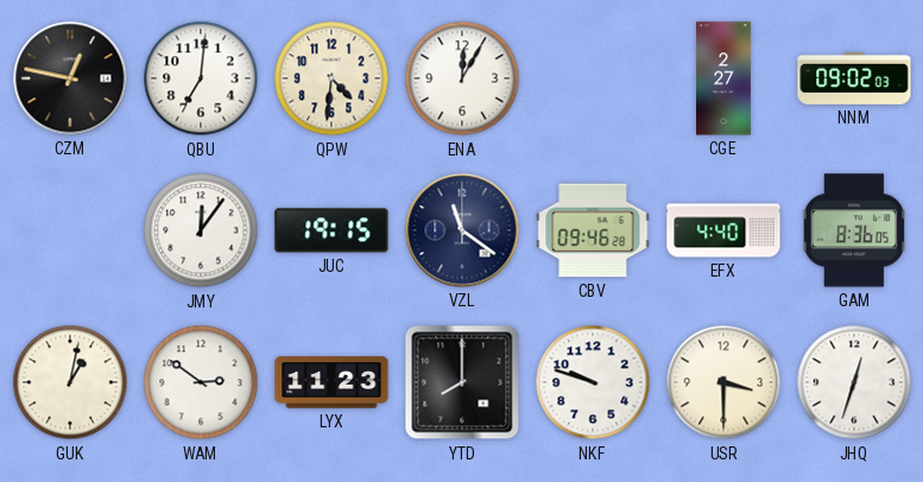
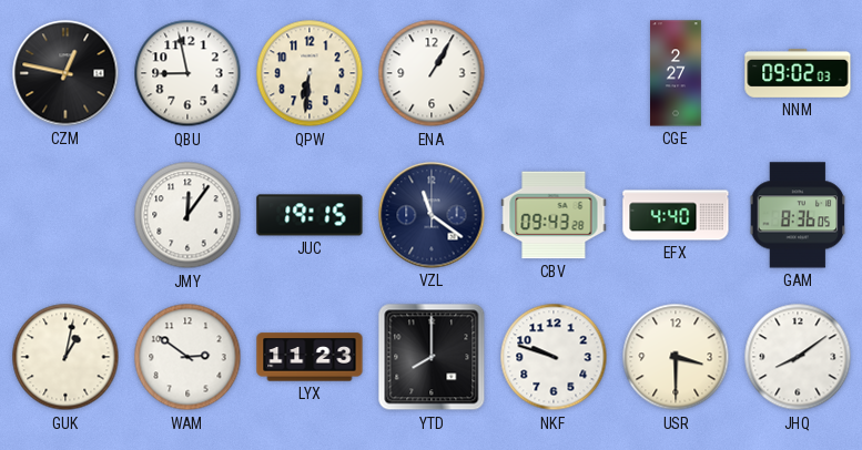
QBU: 7:01 -> 8:58
QPW: 4:31 -> 6:31
ENA: 12:05 -> 1:05
CBV: 09:46 -> 09:43
JHQ: 12:33 -> 8:09
